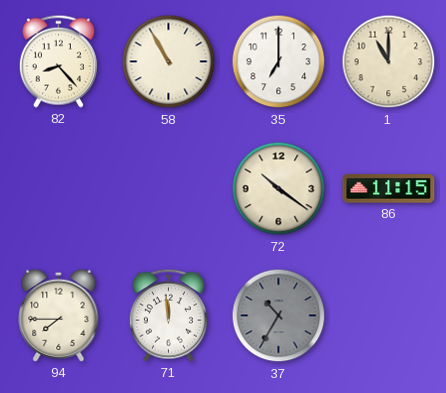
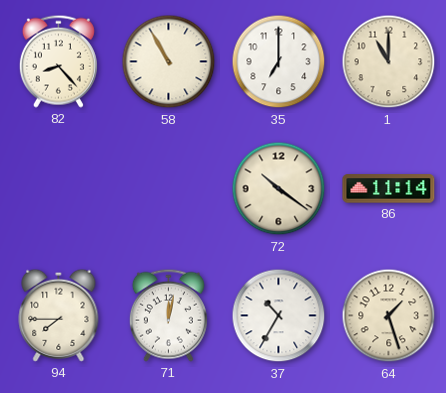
86: 11:15 -> 11:14
71: 11:59 -> 12:02
37 dial: grey -> white
64: none -> 1:27
